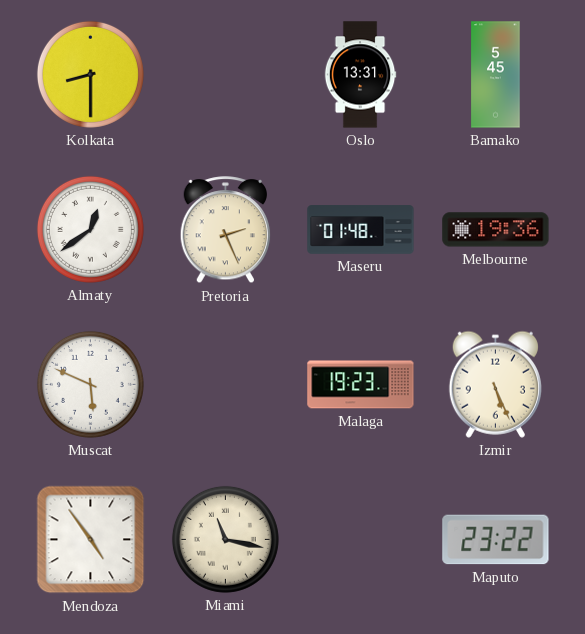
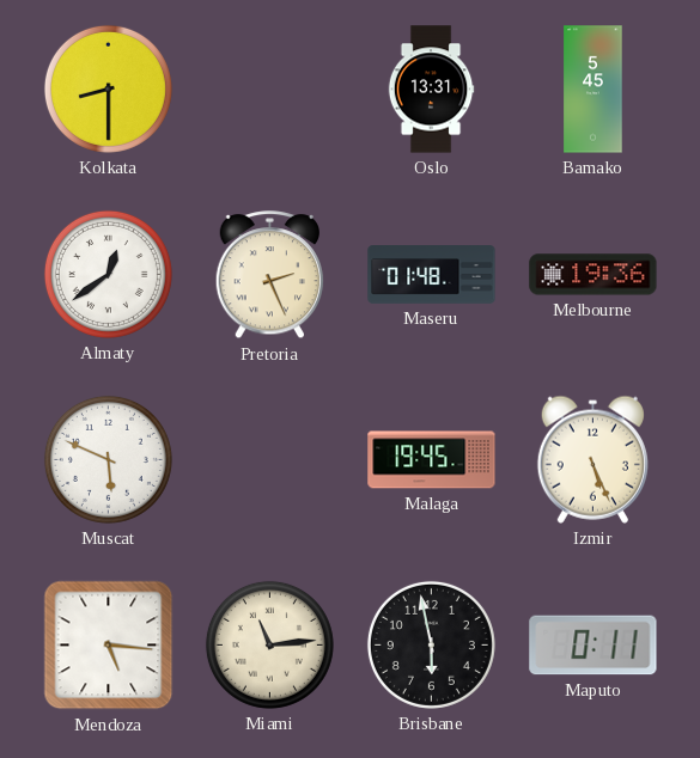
Malaga: 19:23 -> 19:45
Mendoza: 4:54 -> 5:16
Miami: 11:17 -> 11:14
Brisbane: none -> 5:58
Maputo: 23:22 -> 0:11
